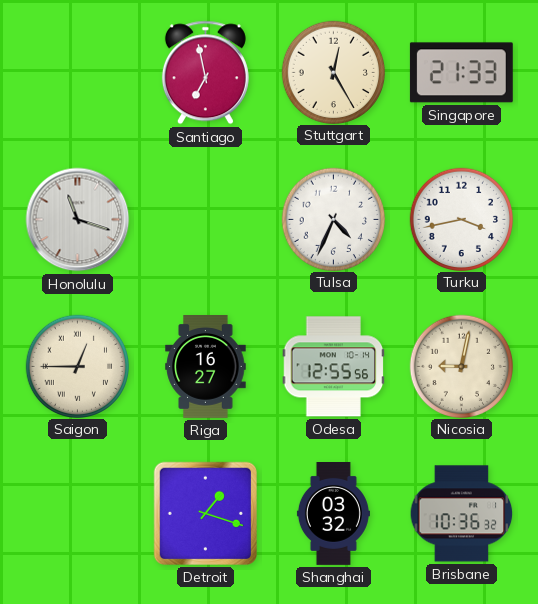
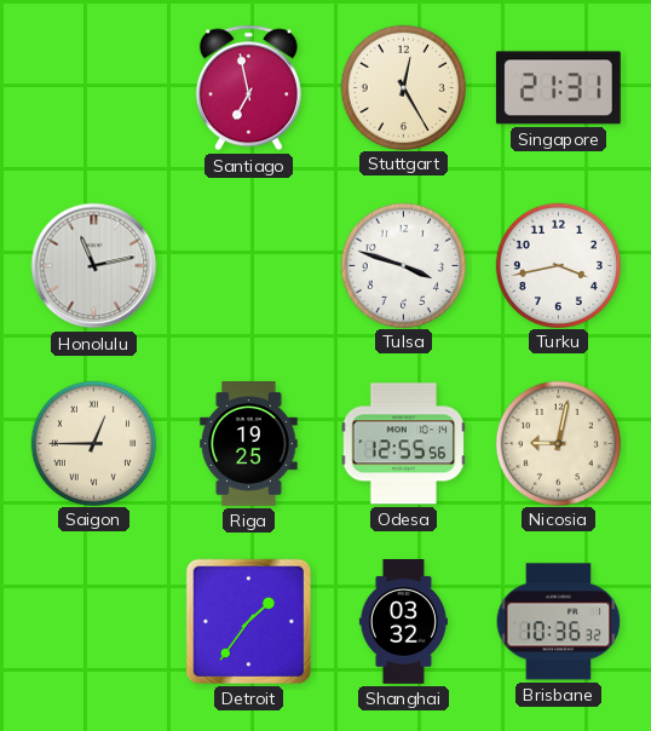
Singapore: 21:33 -> 21:31
Honolulu: 11:18 -> 11:13
Tulsa: 4:34 -> 3:48
Riga: 16:27 -> 19:25
Detroit: 1:18 -> 1:36
